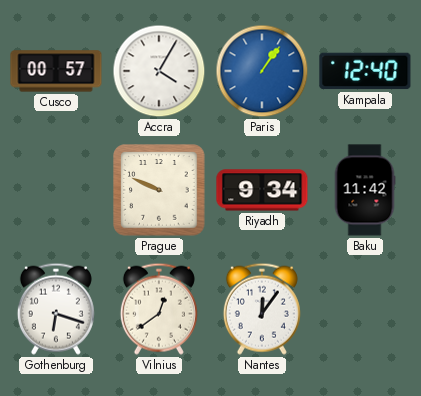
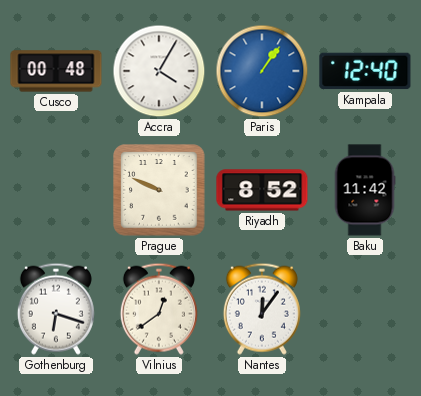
Cusco: 00:57 -> 00:48
Riyadh: 9:34 -> 8:52
